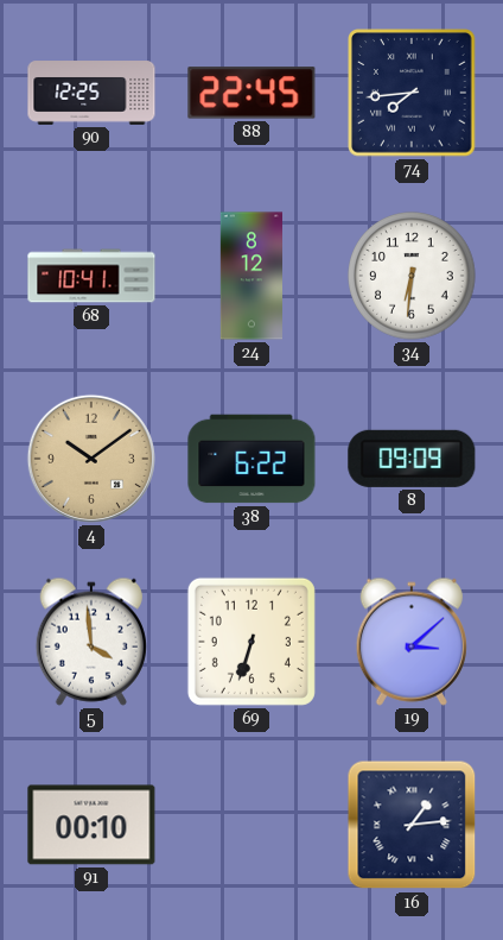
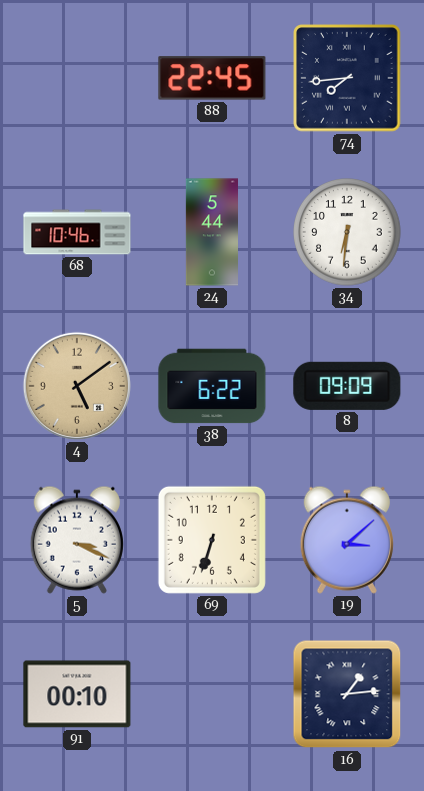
90: 12:25 -> none
68: 10:41 -> 10:46
24: 8:12 -> 5:44
4: 10:09 -> 5:09
5: 3:59 -> 3:19
